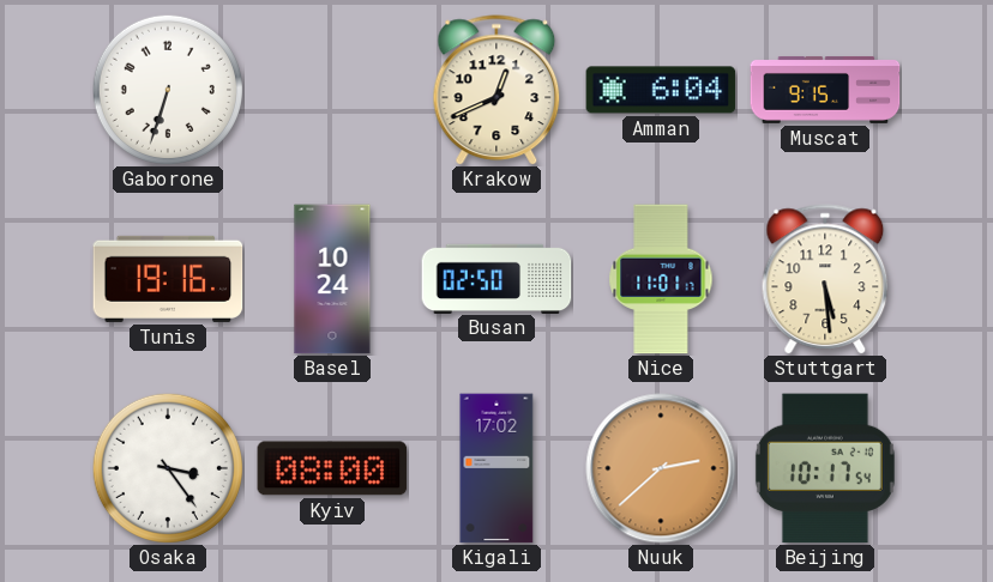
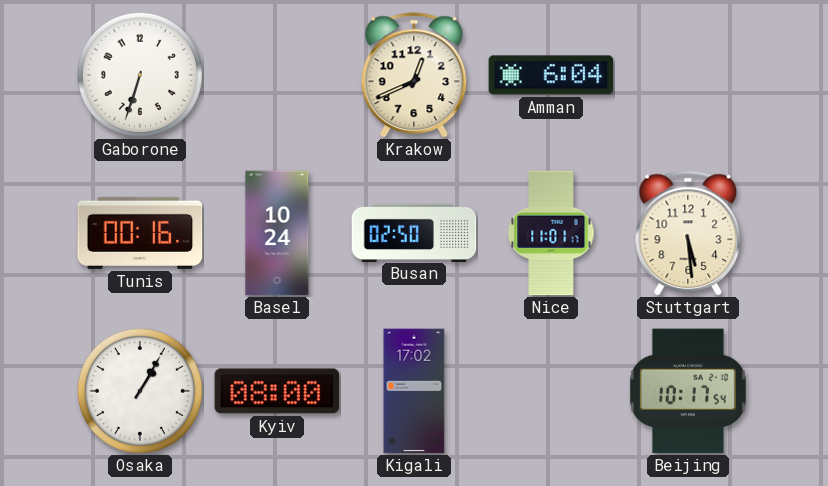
Muscat: 9:15 -> none
Tunis: 19:16 -> 00:16
Osaka: 3:24 -> 1:05
Nuuk: 2:38 -> none
